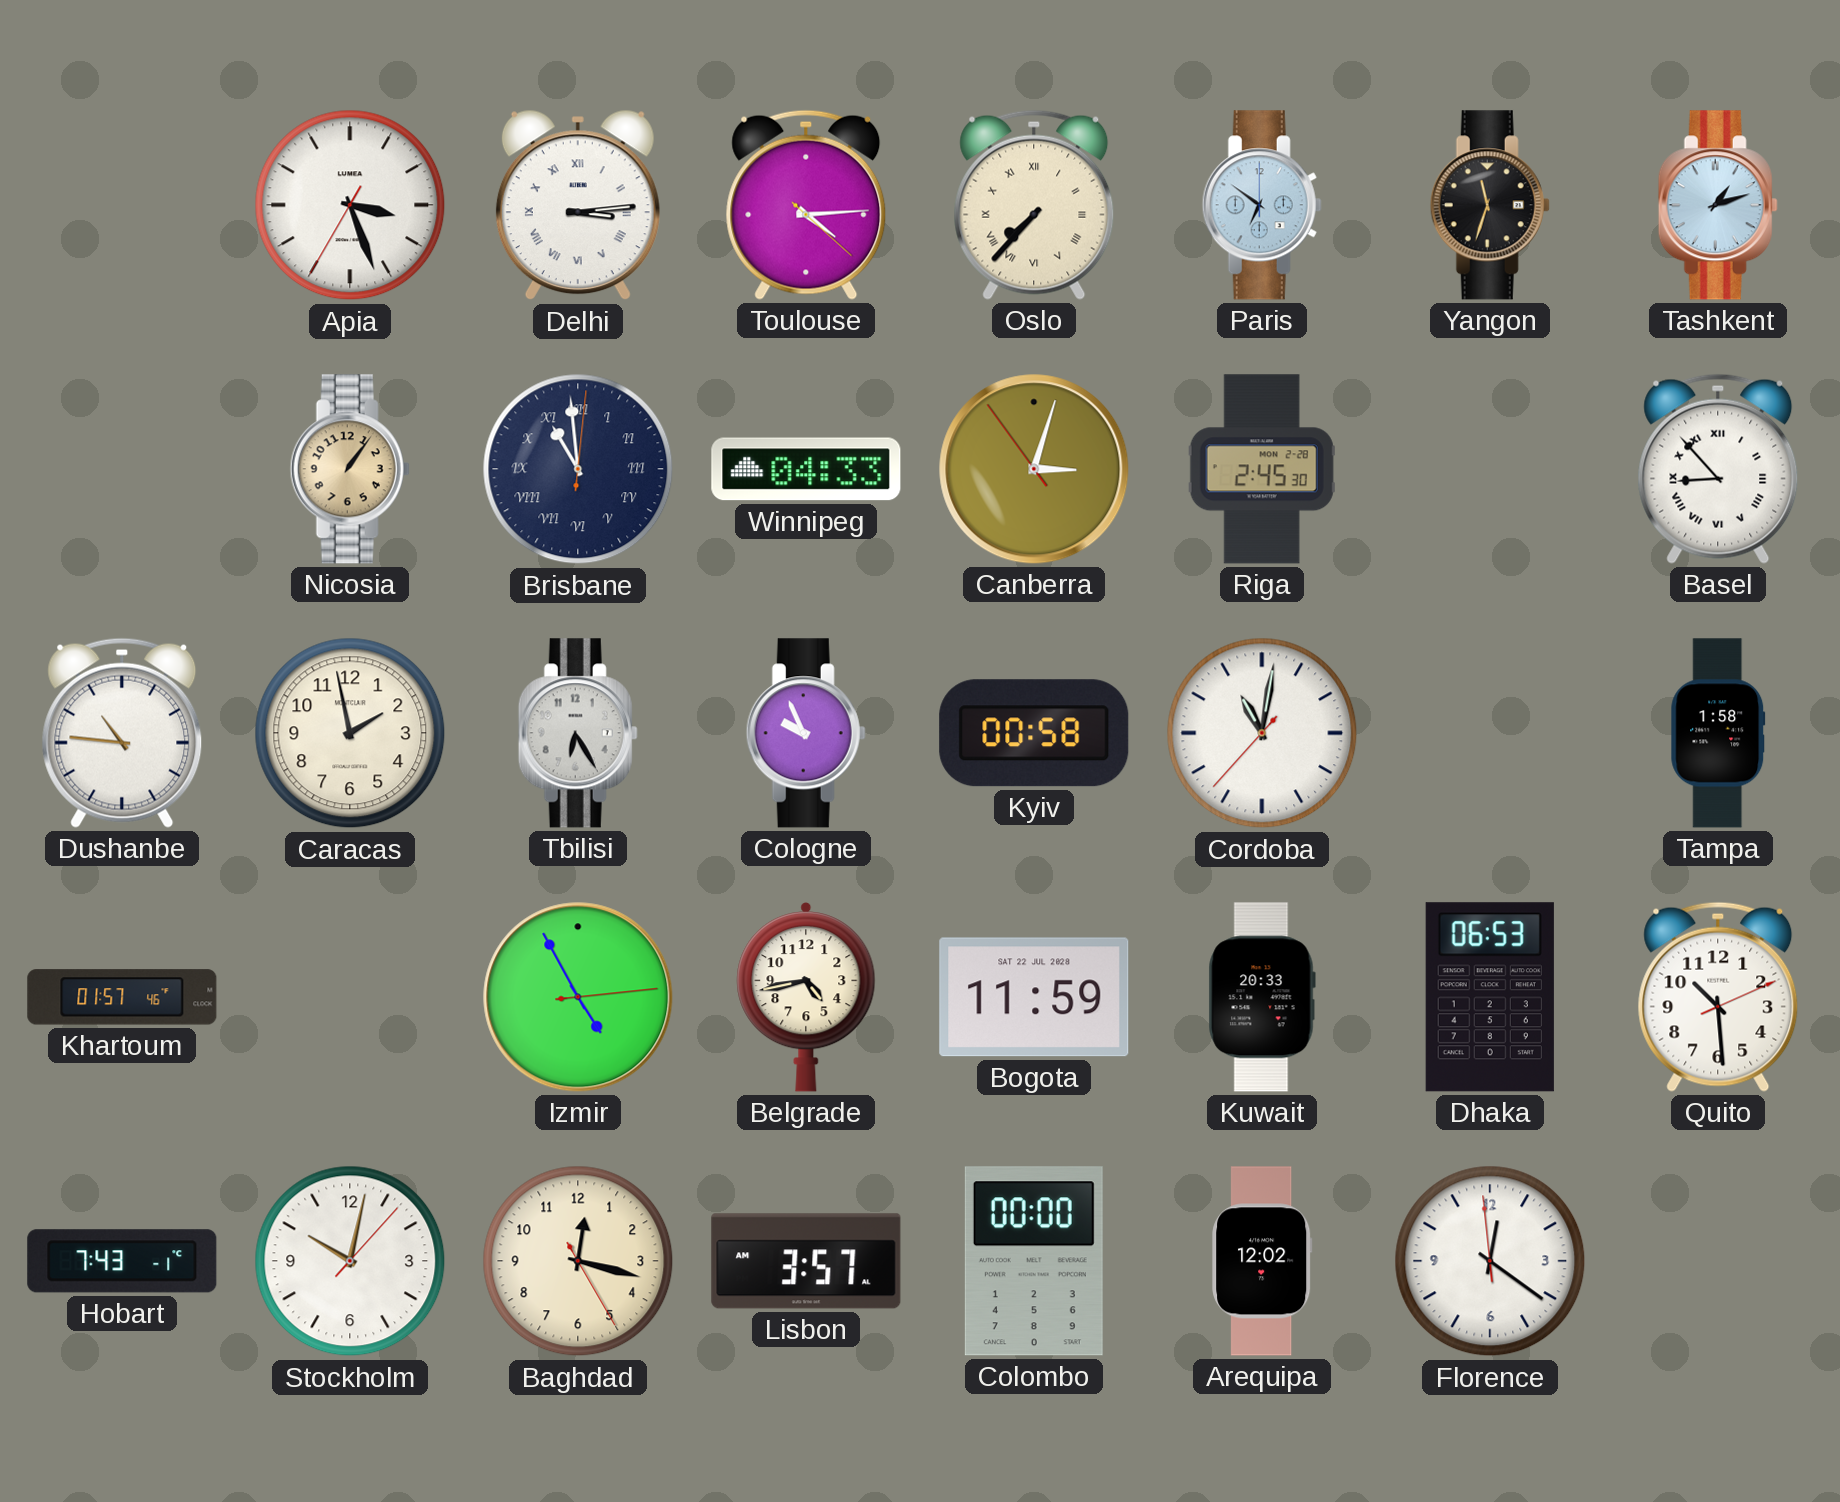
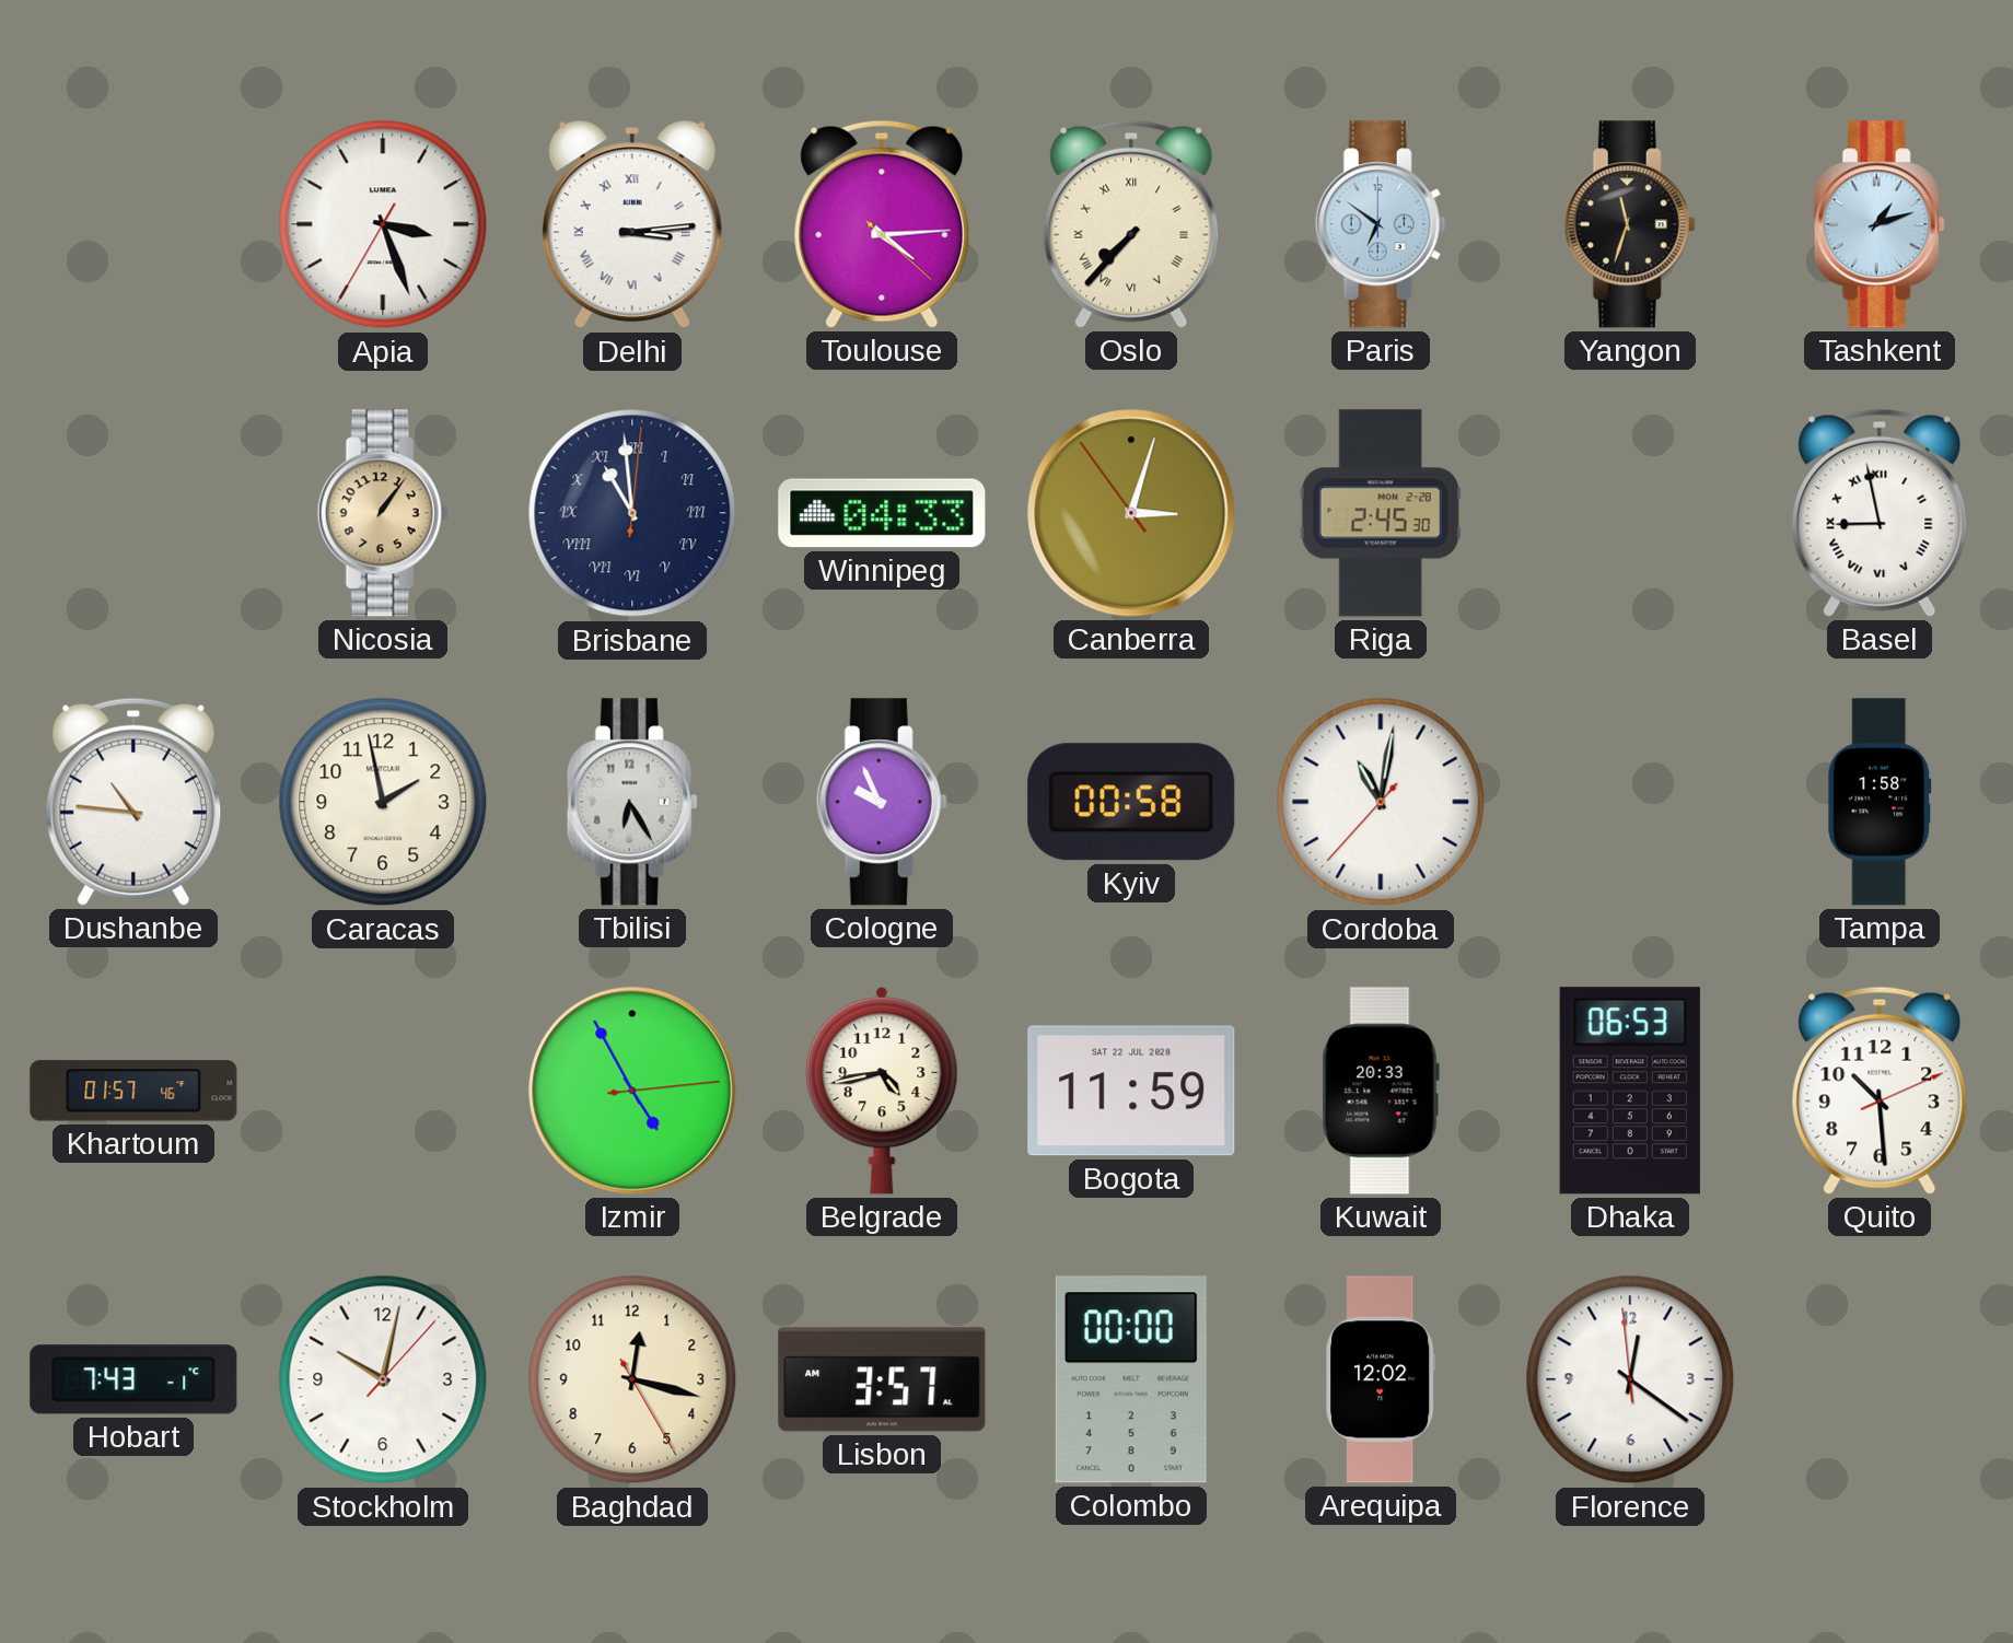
Basel: 8:53 -> 8:58
